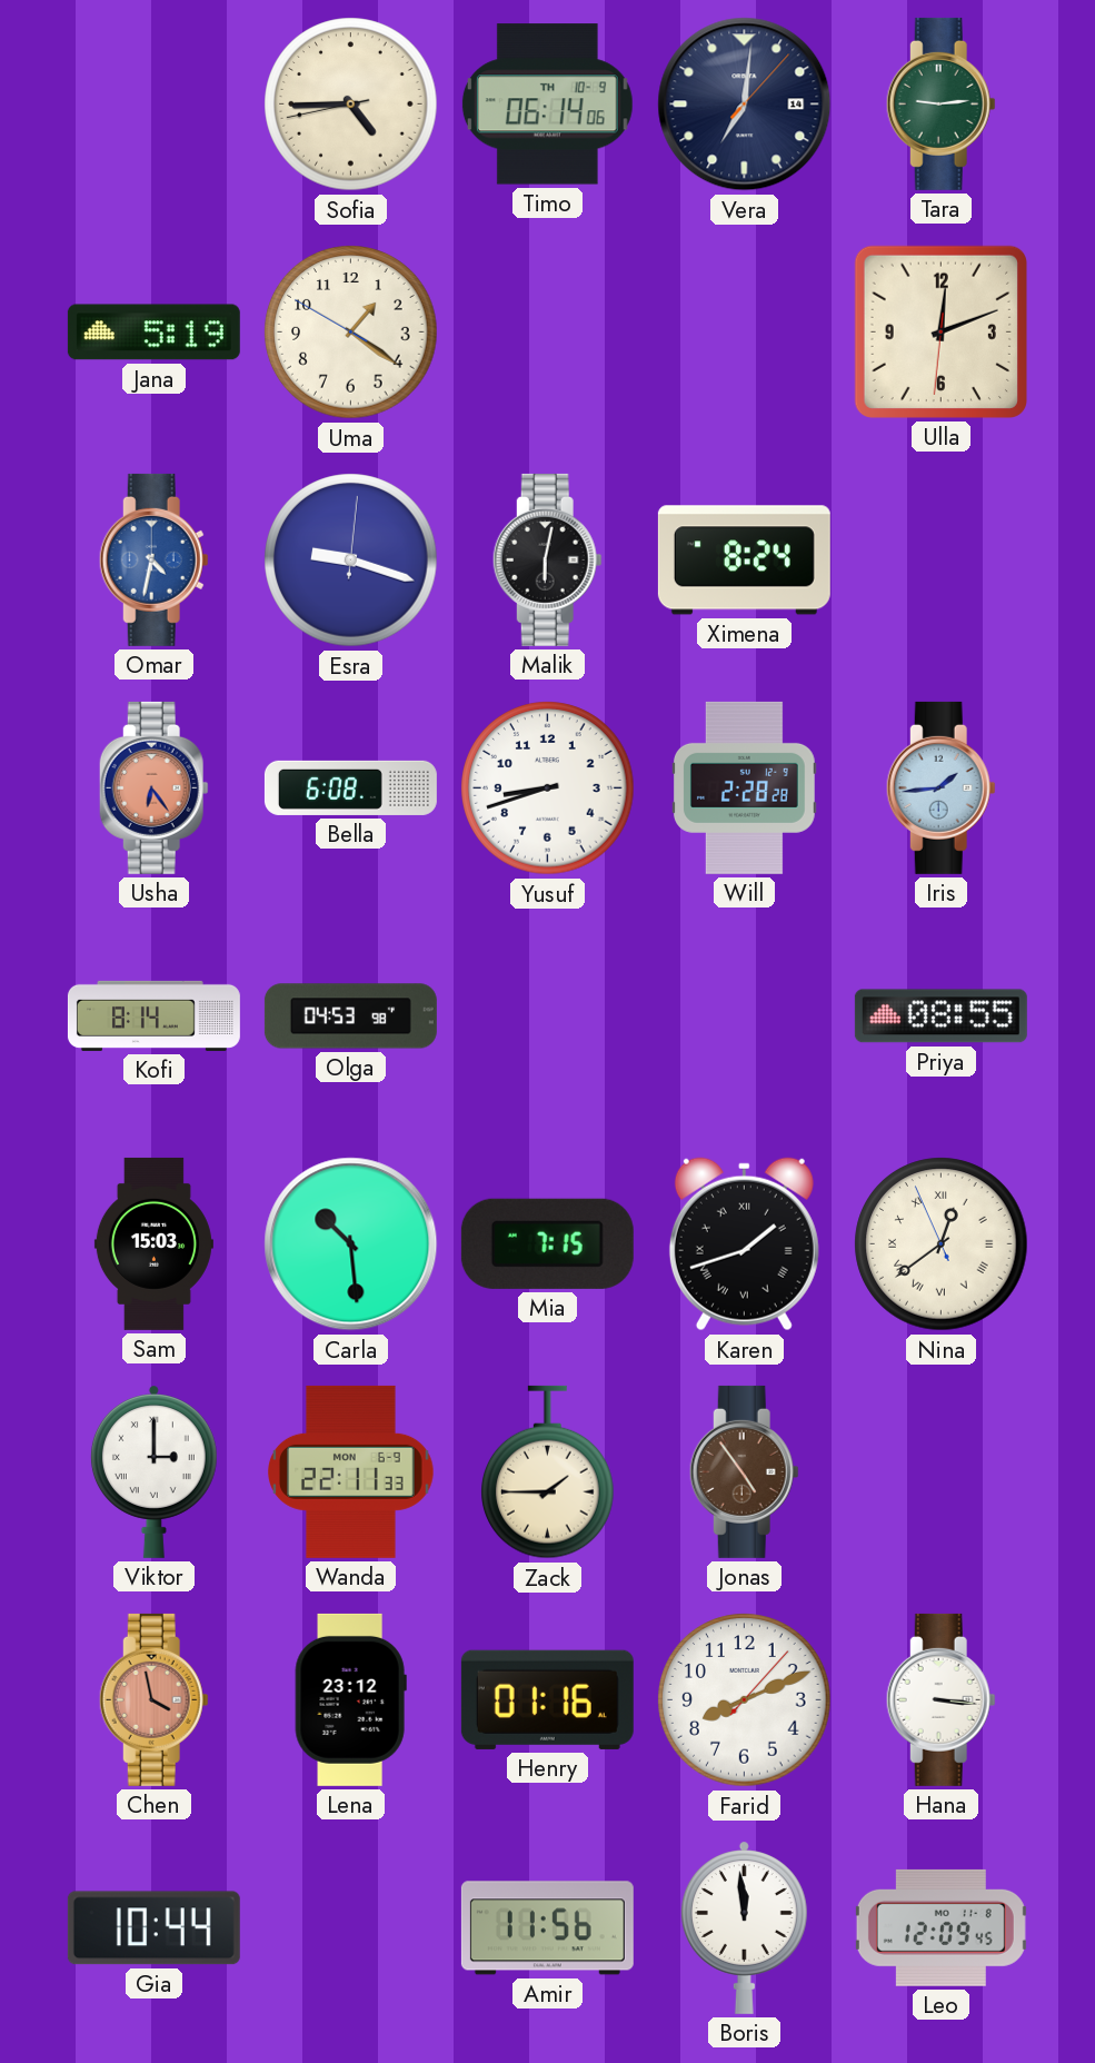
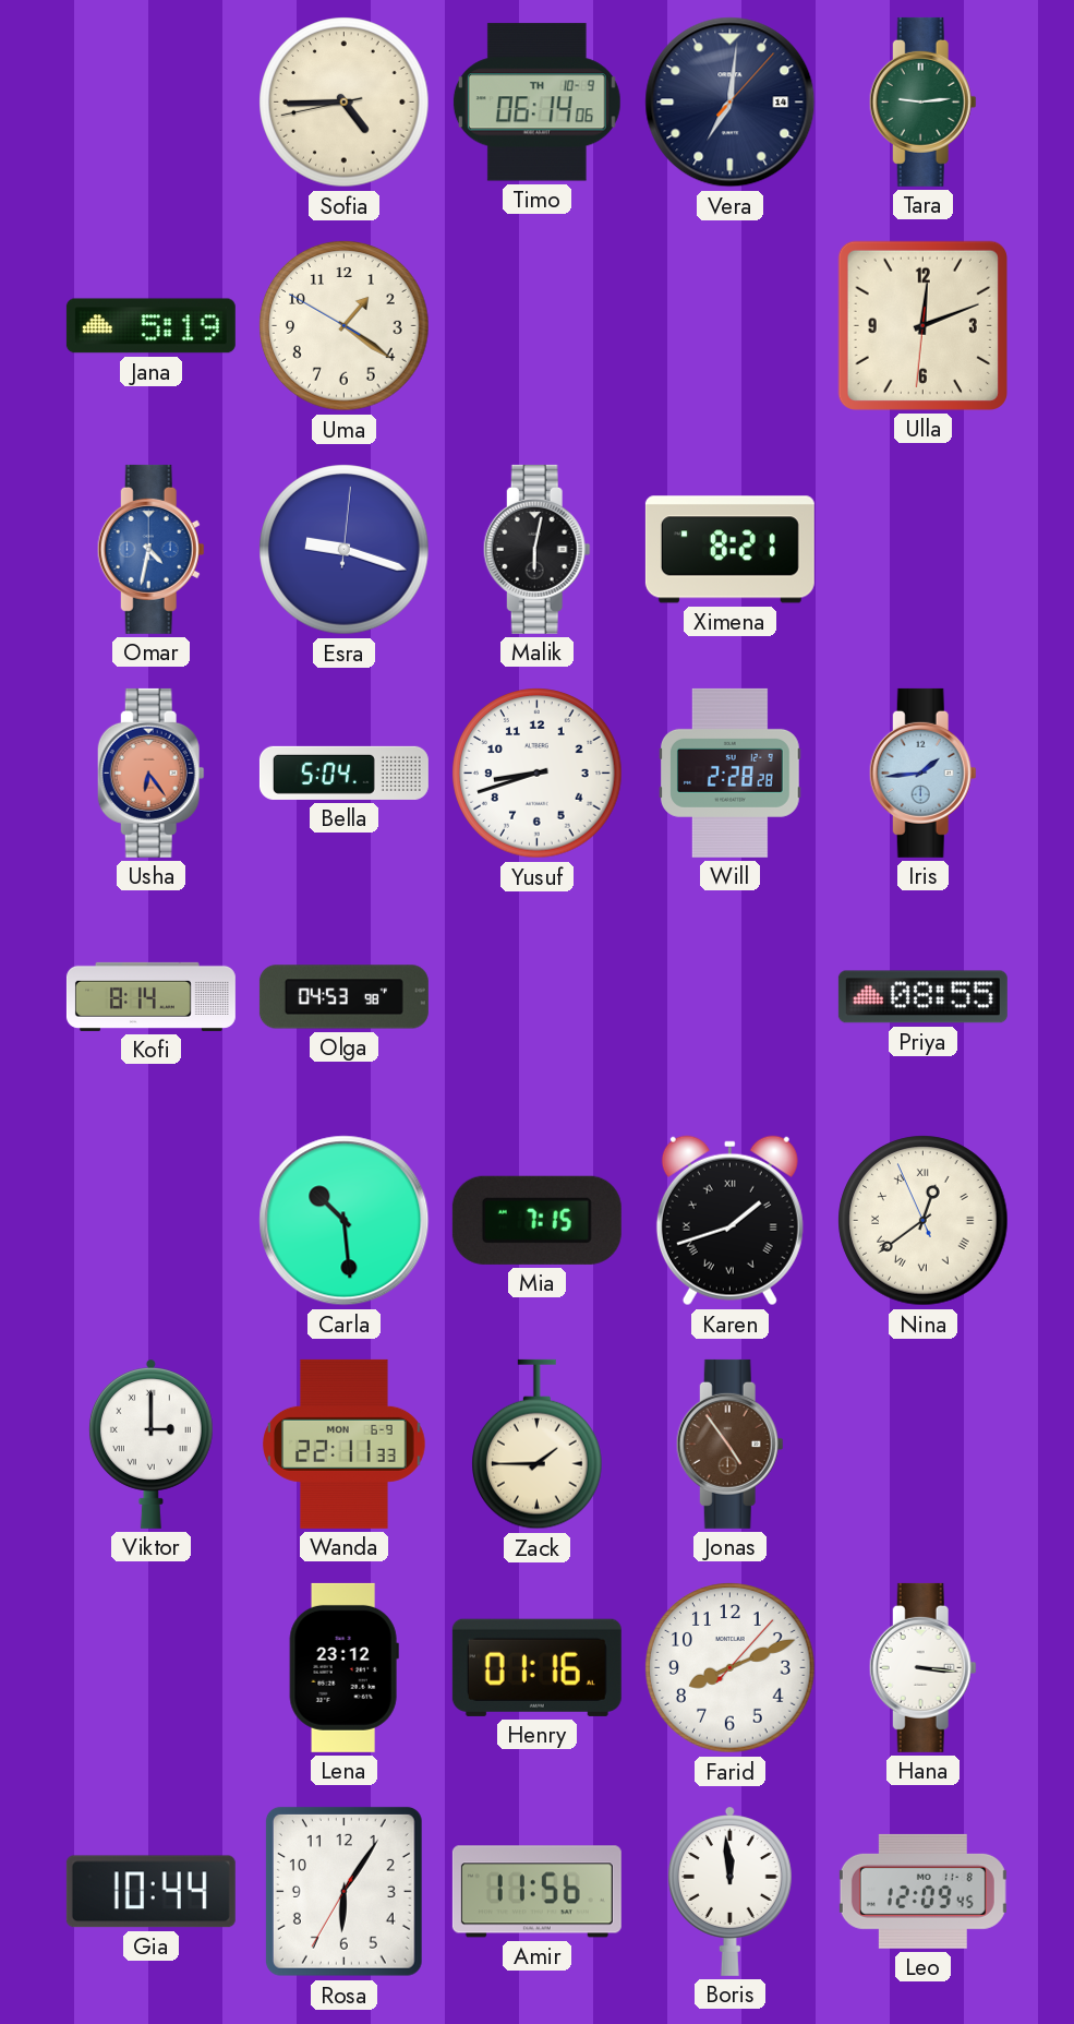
Ximena: 8:24 -> 8:21
Bella: 6:08 -> 5:04
Sam: 15:03 -> none
Chen: 3:58 -> none
Rosa: none -> 6:05
